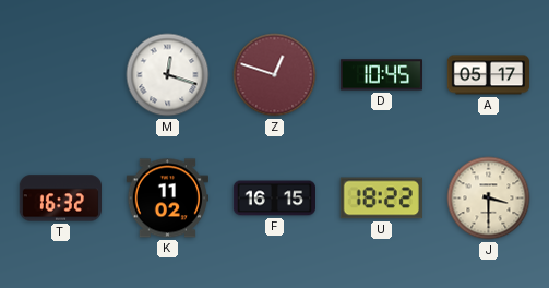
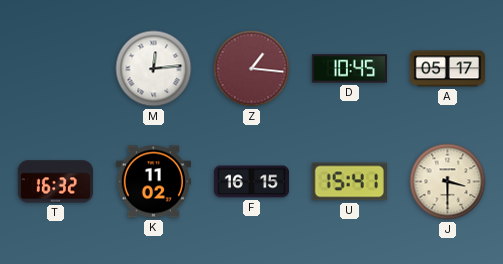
M: 12:18 -> 12:14
Z: 12:48 -> 1:16
U: 18:22 -> 15:41
